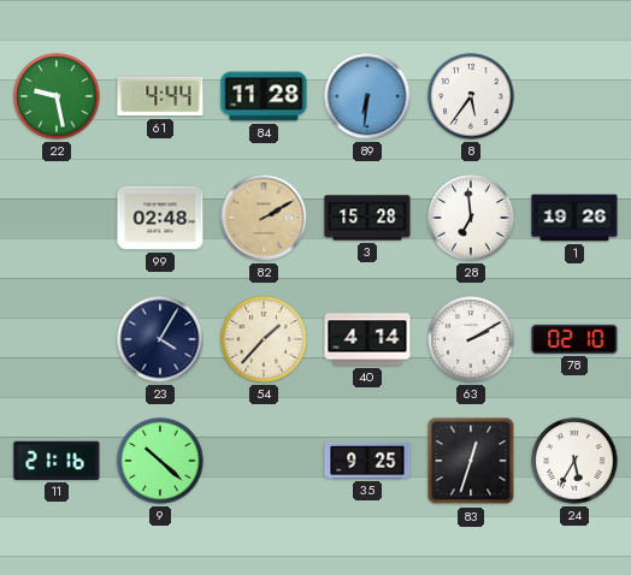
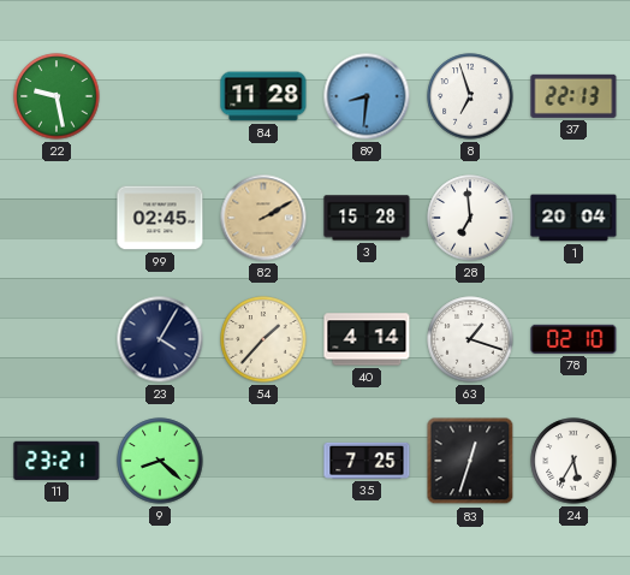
61: 4:44 -> none
89: 6:31 -> 8:31
8: 5:36 -> 6:57
37: none -> 22:13
99: 02:48 -> 02:45
1: 19:26 -> 20:04
63: 2:10 -> 1:18
11: 21:16 -> 23:21
9: 10:22 -> 8:22
35: 9:25 -> 7:25
